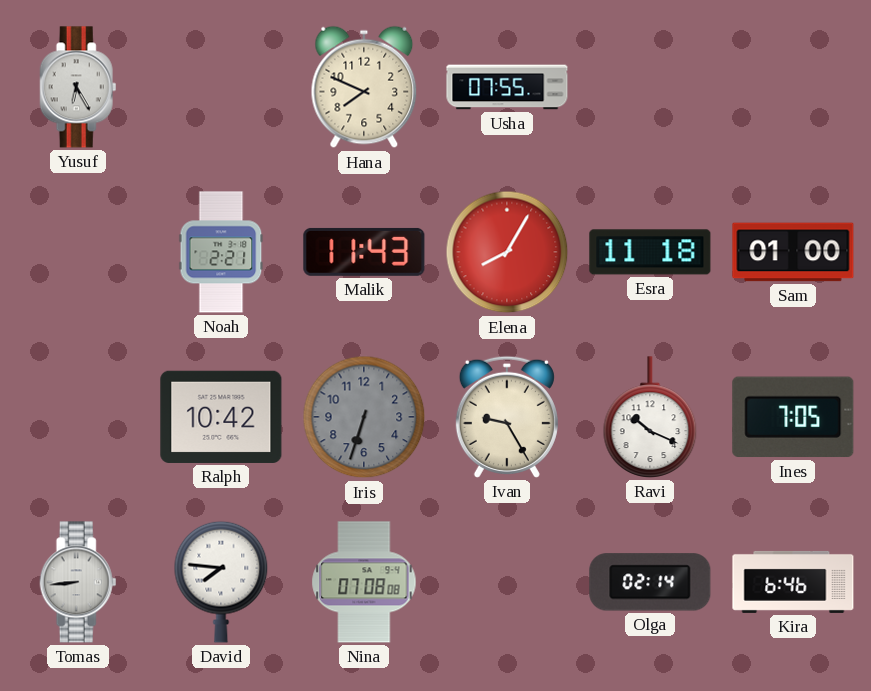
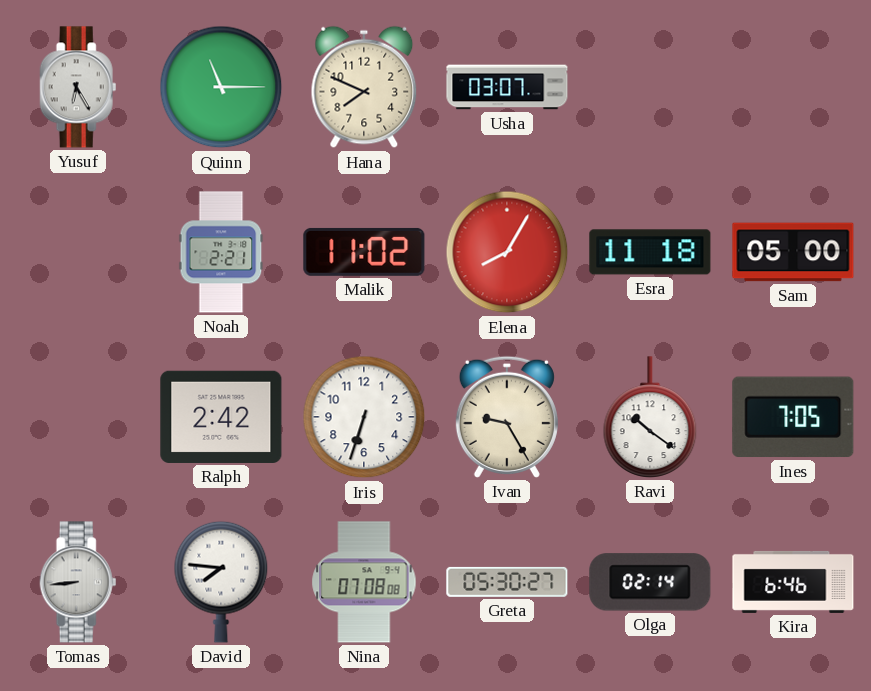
Quinn: none -> 11:15
Usha: 07:55 -> 03:07
Malik: 11:43 -> 11:02
Sam: 01:00 -> 05:00
Ralph: 10:42 -> 2:42
Iris dial: grey -> white
Ravi: 10:19 -> 10:21
Greta: none -> 05:30
